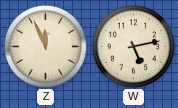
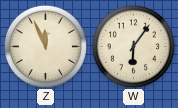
W: 5:13 -> 6:06
